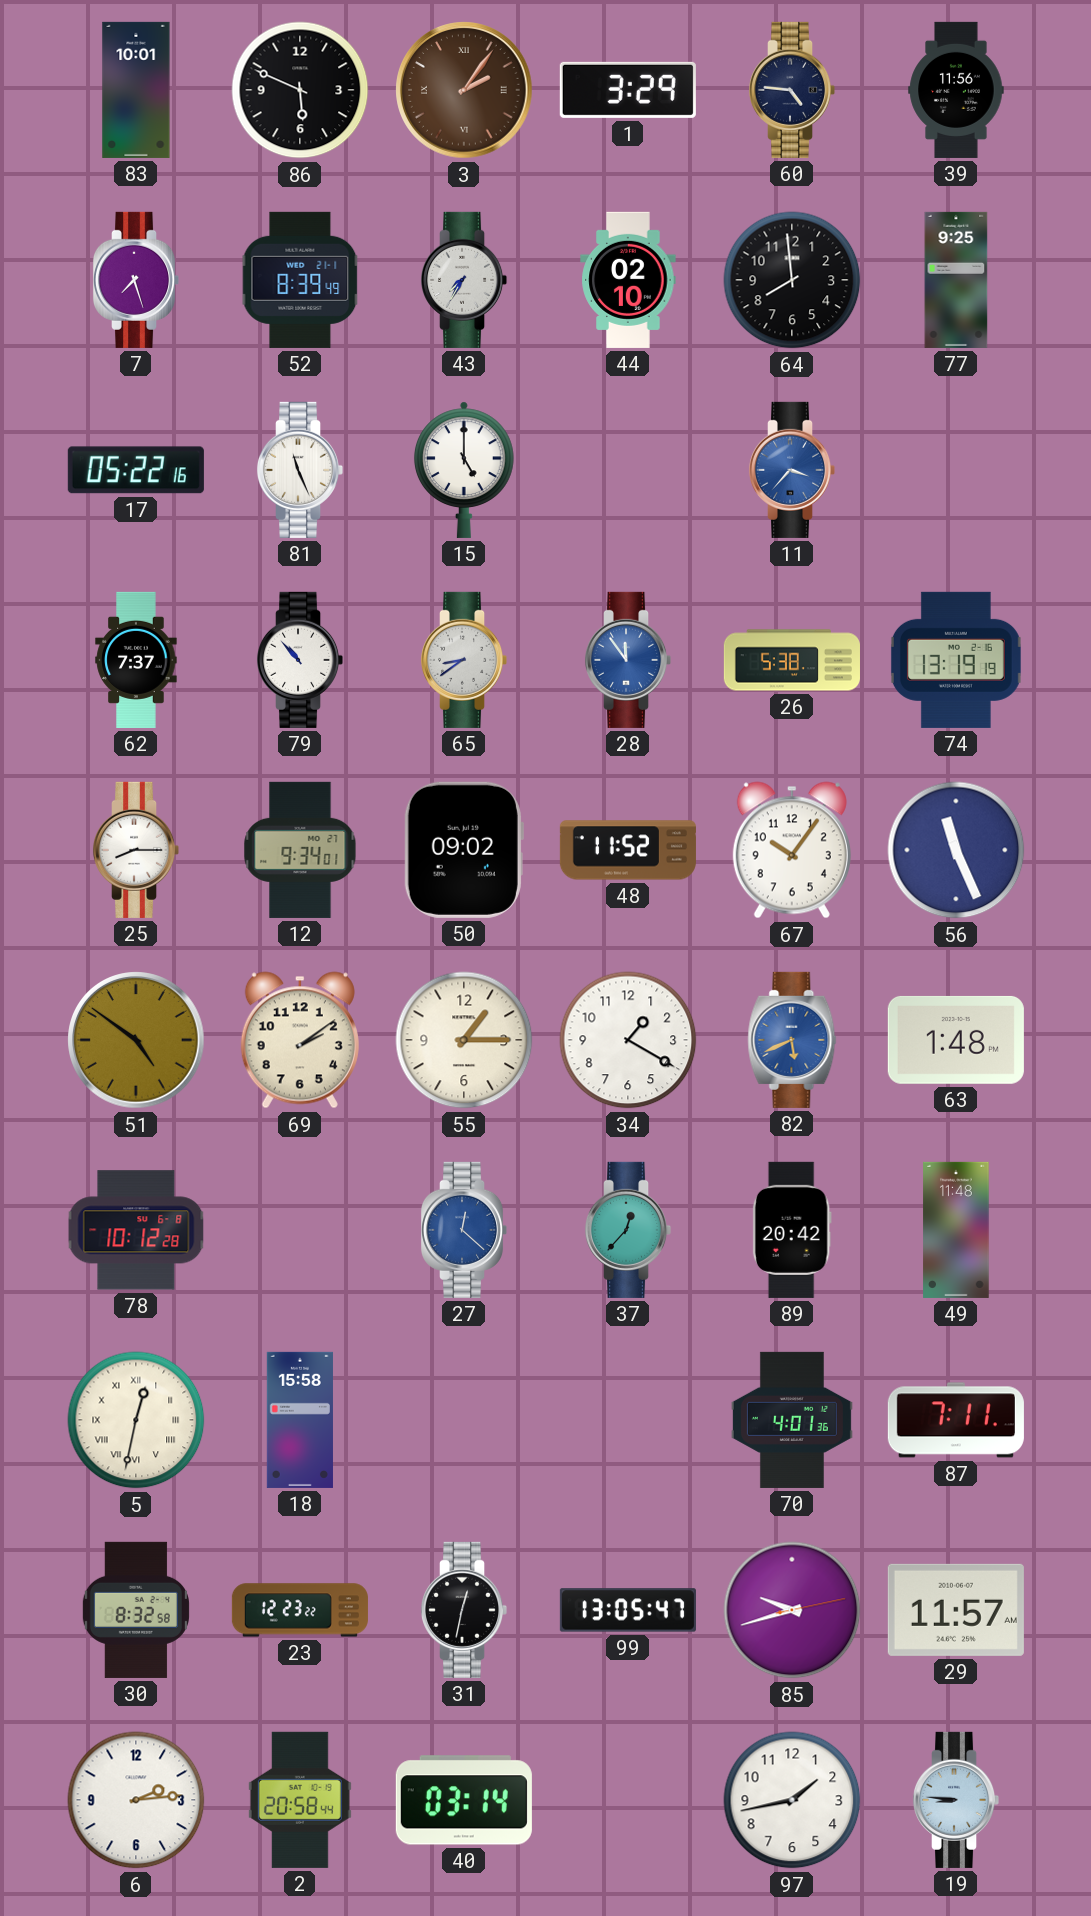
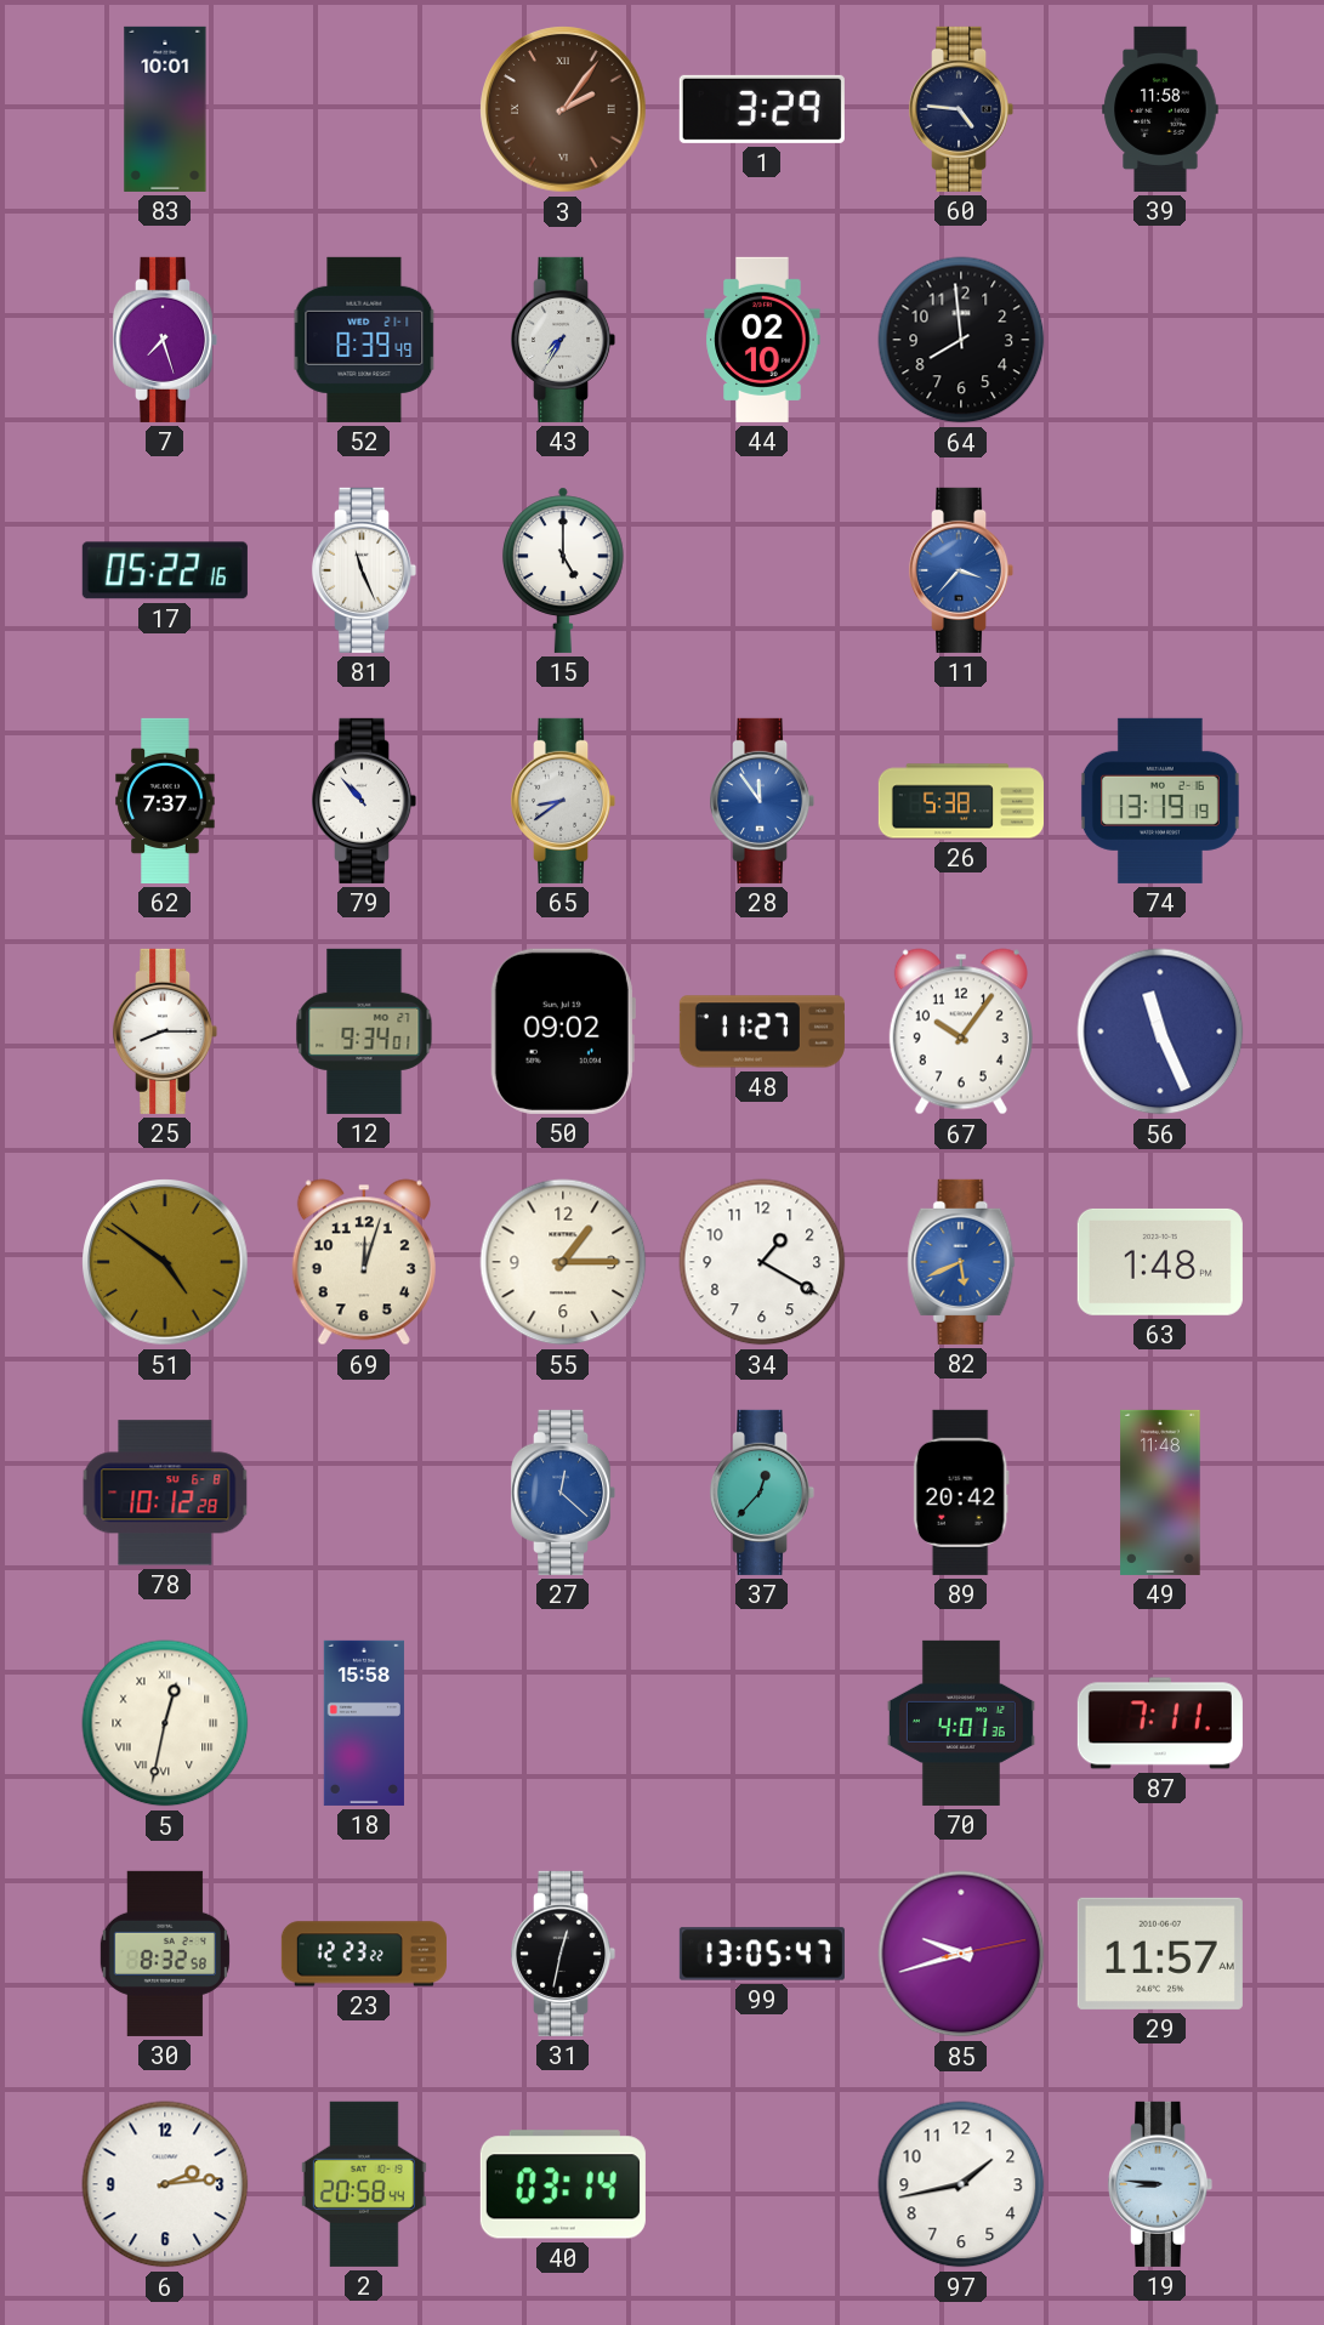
86: 5:49 -> none
39: 11:56 -> 11:58
77: 9:25 -> none
48: 11:52 -> 11:27
69: 2:09 -> 12:03
